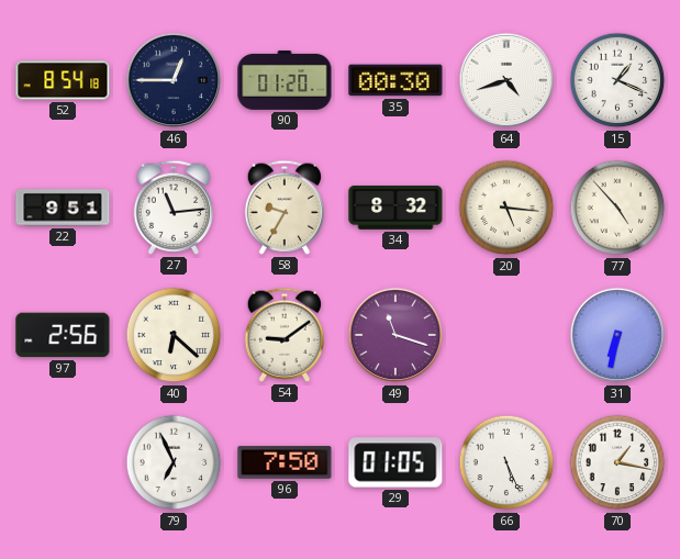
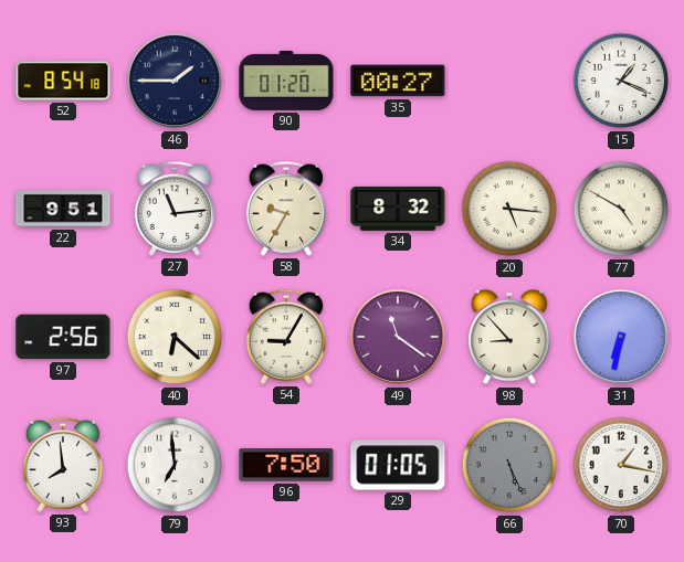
46: 12:45 -> 1:45
35: 00:30 -> 00:27
64: 4:42 -> none
77: 4:53 -> 4:50
54: 9:09 -> 9:05
49: 11:18 -> 11:21
98: none -> 8:53
93: none -> 7:59
79: 6:56 -> 6:59
66 dial: white -> grey
